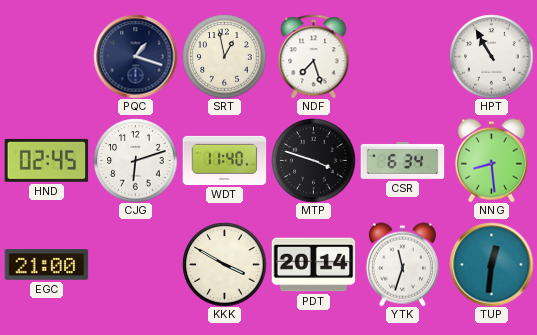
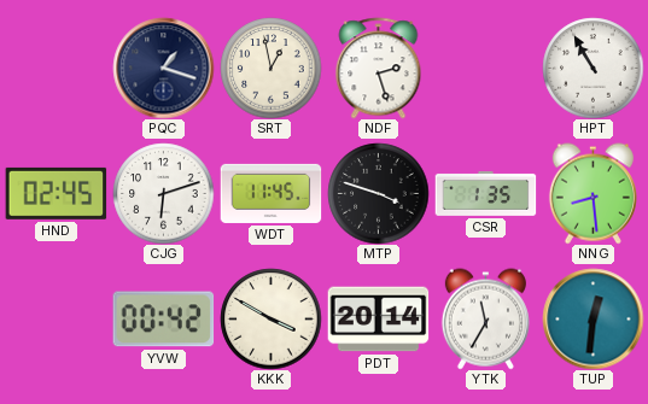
NDF: 7:27 -> 2:27
WDT: 11:40 -> 11:45
CSR: 6:34 -> 1:35
EGC: 21:00 -> none
YVW: none -> 00:42
YTK: 11:33 -> 11:35
